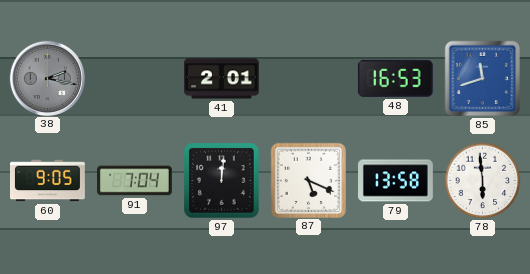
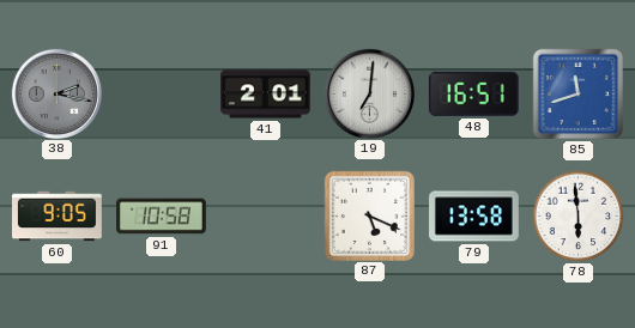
19: none -> 7:01
48: 16:53 -> 16:51
91: 7:04 -> 10:58
97: 12:01 -> none
